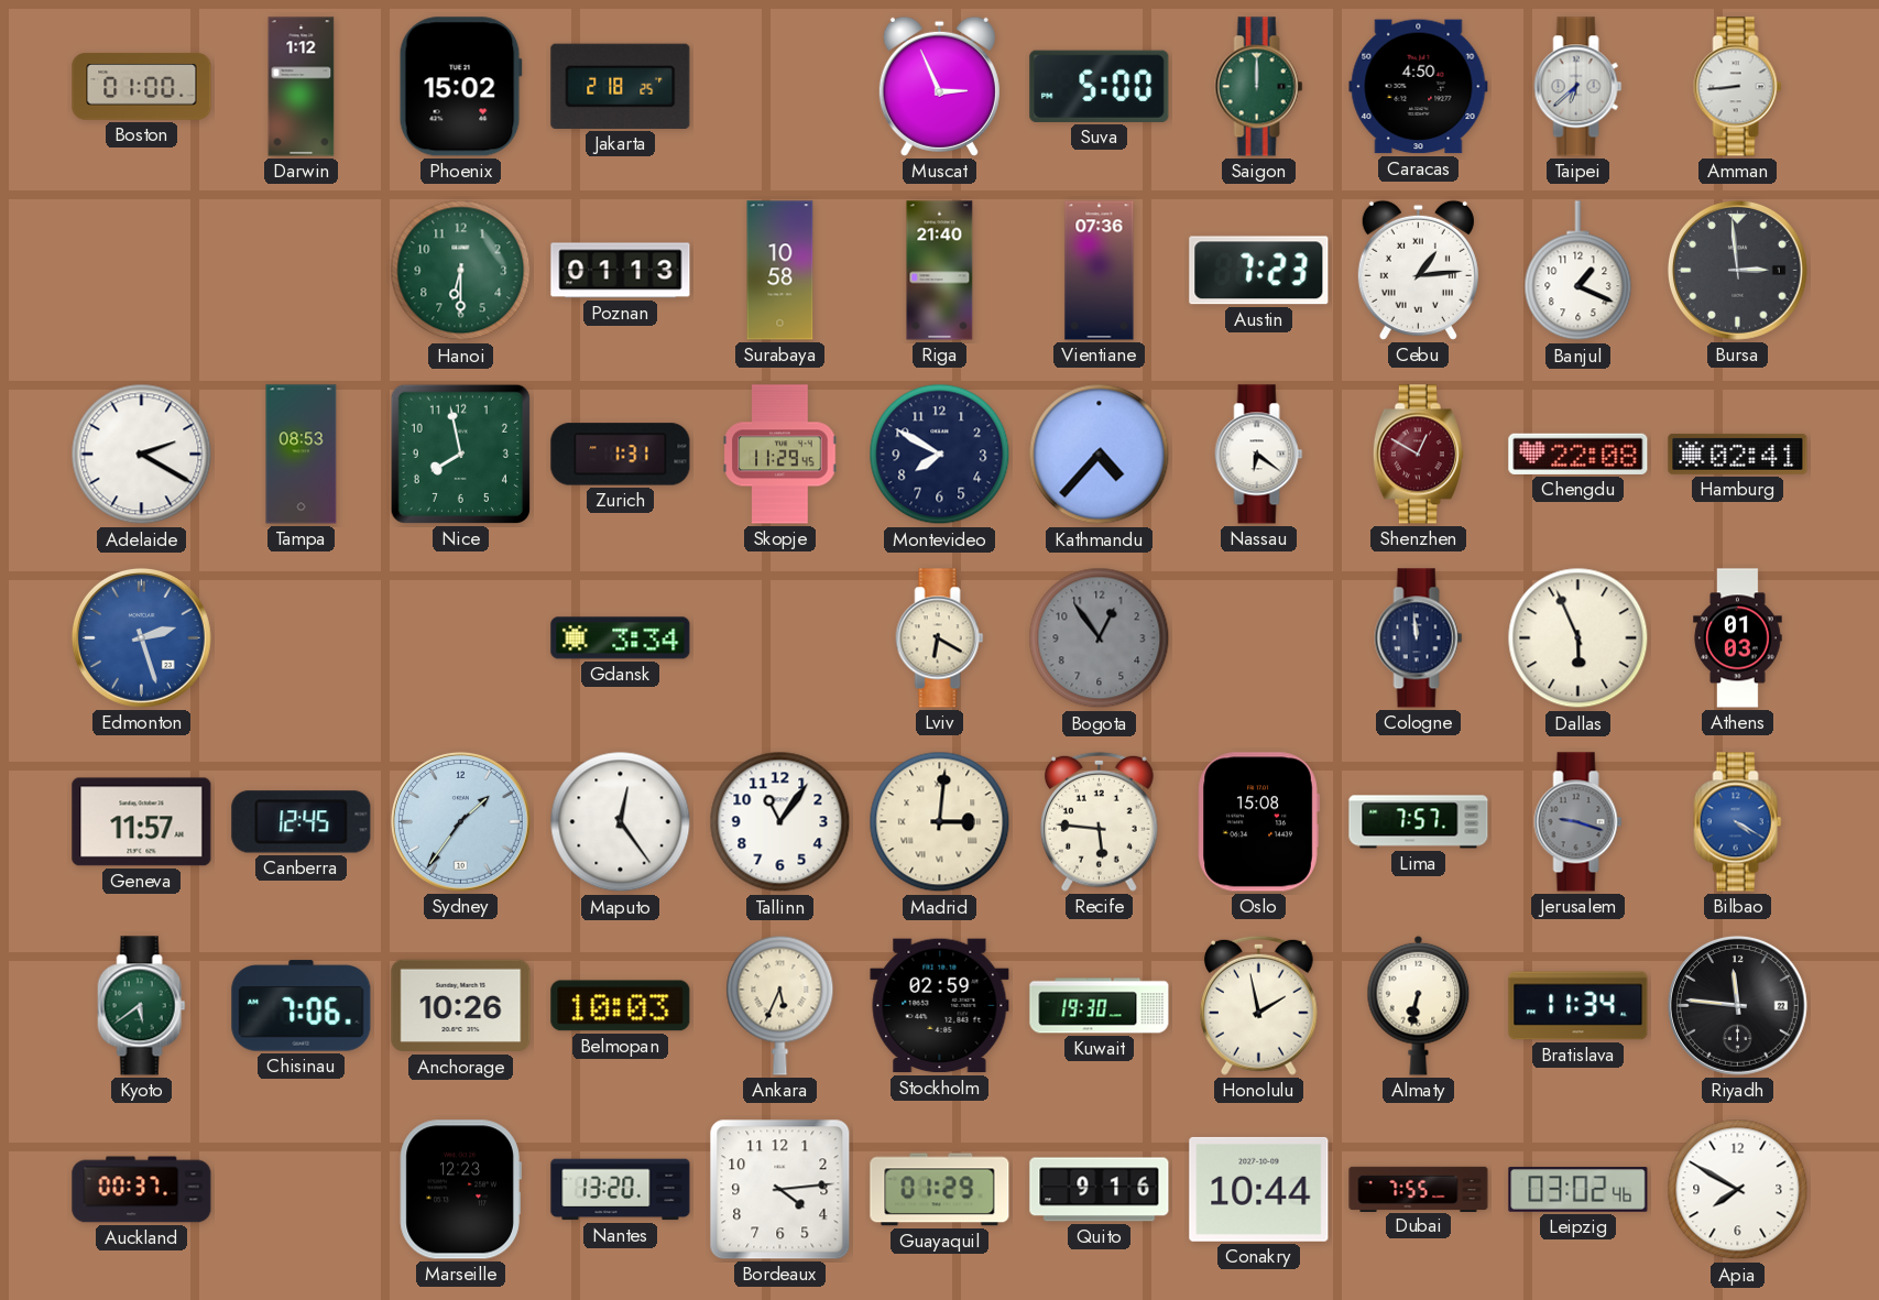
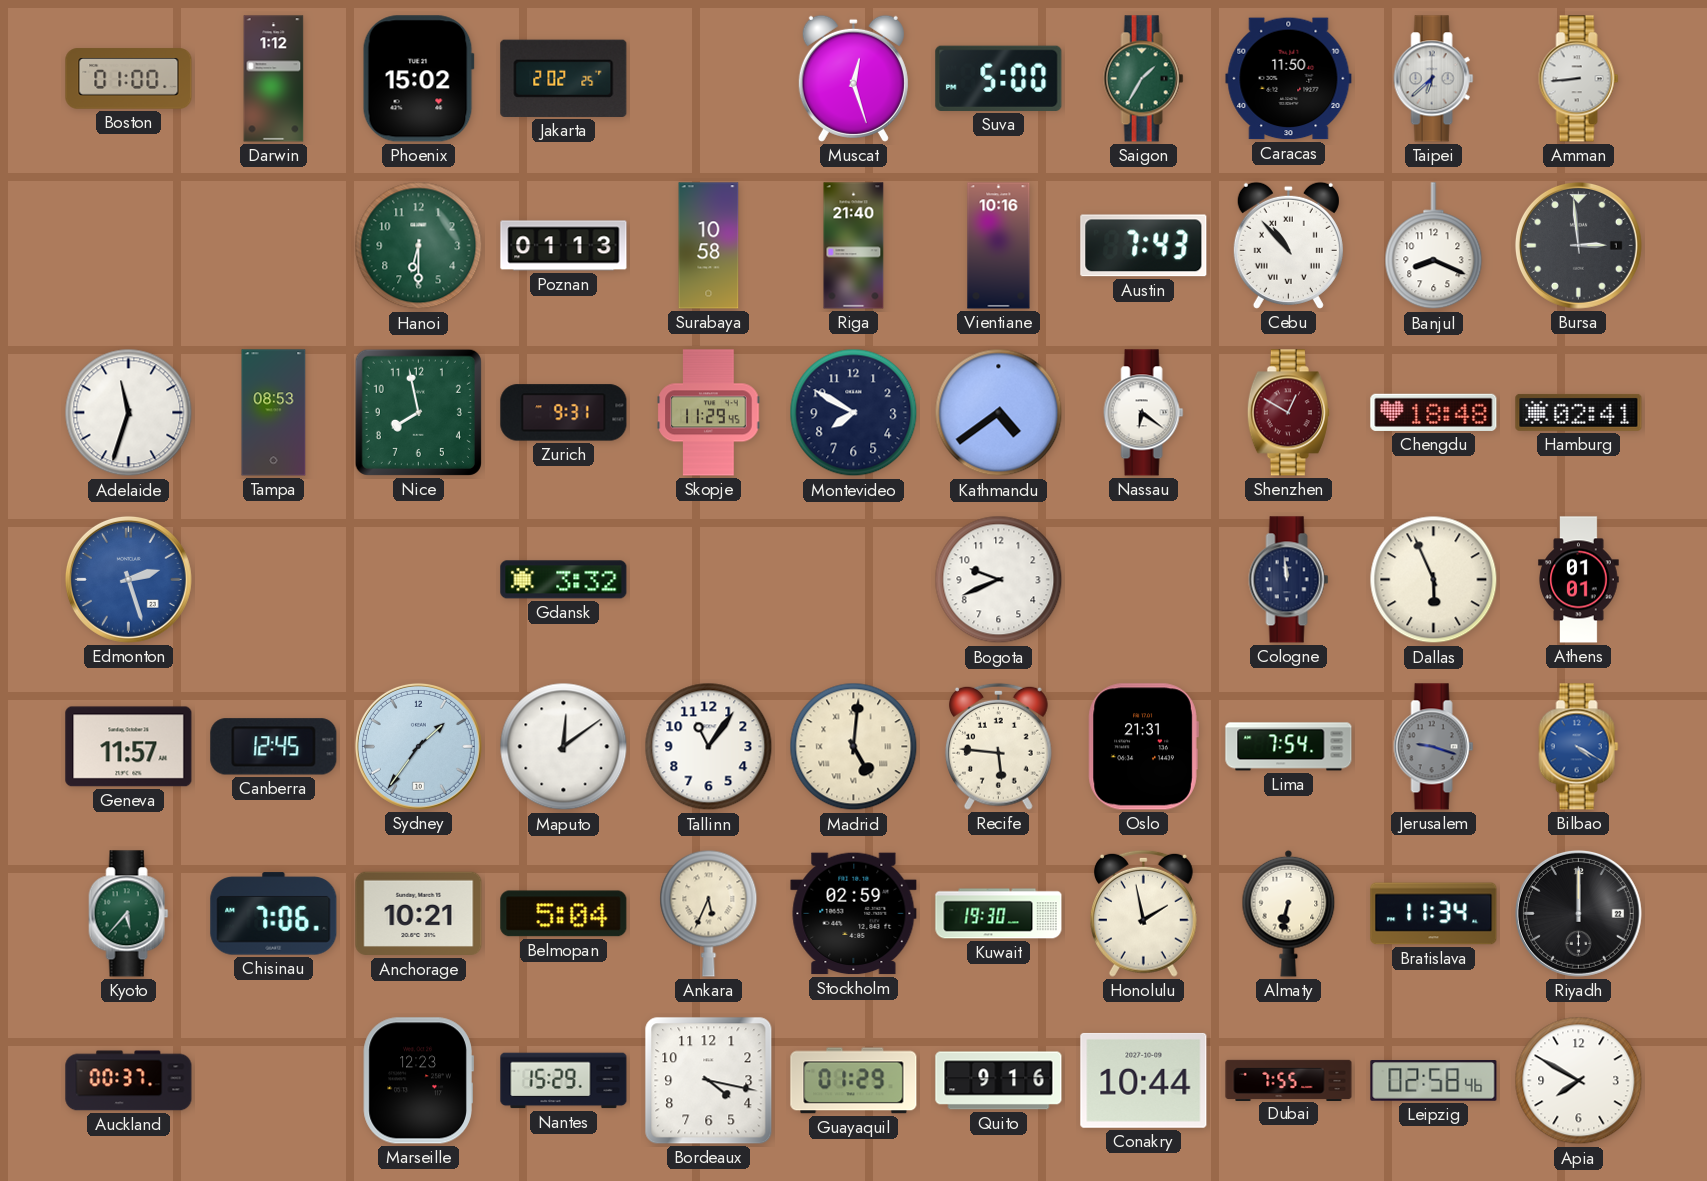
Jakarta: 2:18 -> 2:02
Muscat: 2:56 -> 12:27
Saigon: 12:00 -> 1:35
Caracas: 4:50 -> 11:50
Vientiane: 07:36 -> 10:16
Austin: 7:23 -> 7:43
Cebu: 1:14 -> 10:53
Banjul: 1:19 -> 8:19
Adelaide: 2:20 -> 11:33
Zurich: 1:31 -> 9:31
Kathmandu: 4:37 -> 4:39
Chengdu: 22:08 -> 18:48
Gdansk: 3:34 -> 3:32
Lviv: 6:20 -> none
Bogota: 12:54 -> 9:41
Bogota dial: grey -> white
Athens: 01:03 -> 01:01
Maputo: 12:24 -> 12:09
Madrid: 3:01 -> 5:01
Oslo: 15:08 -> 21:31
Lima: 7:57 -> 7:54
Kyoto: 5:39 -> 5:37
Anchorage: 10:26 -> 10:21
Belmopan: 10:03 -> 5:04
Riyadh: 11:46 -> 12:00
Nantes: 13:20 -> 15:29
Bordeaux: 4:14 -> 4:17
Leipzig: 03:02 -> 02:58
